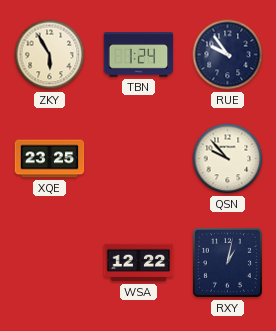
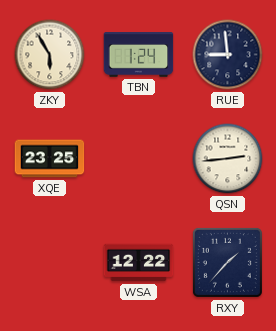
RUE: 9:54 -> 8:59
QSN: 9:53 -> 2:44
RXY: 1:02 -> 1:37
